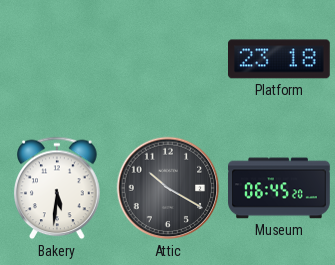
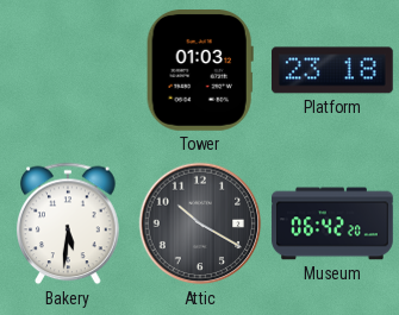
Tower: none -> 01:03
Museum: 06:45 -> 06:42
